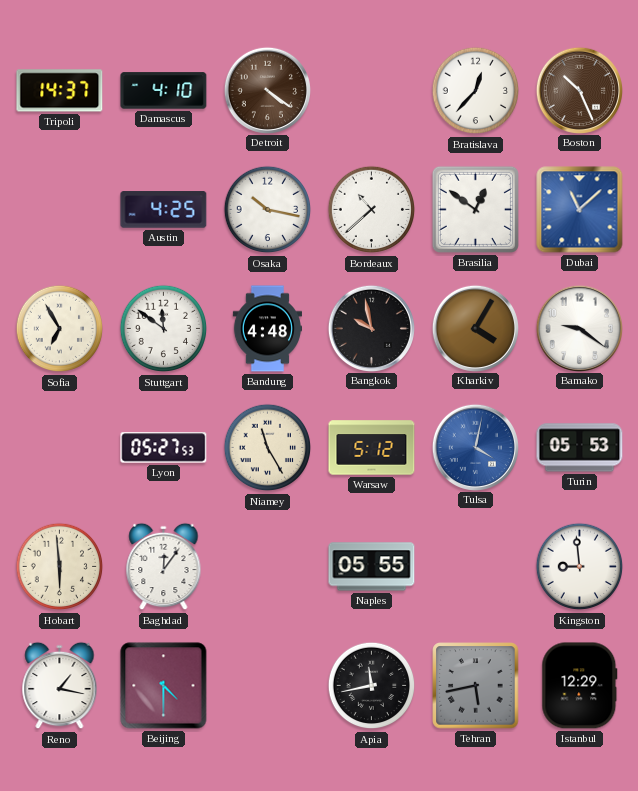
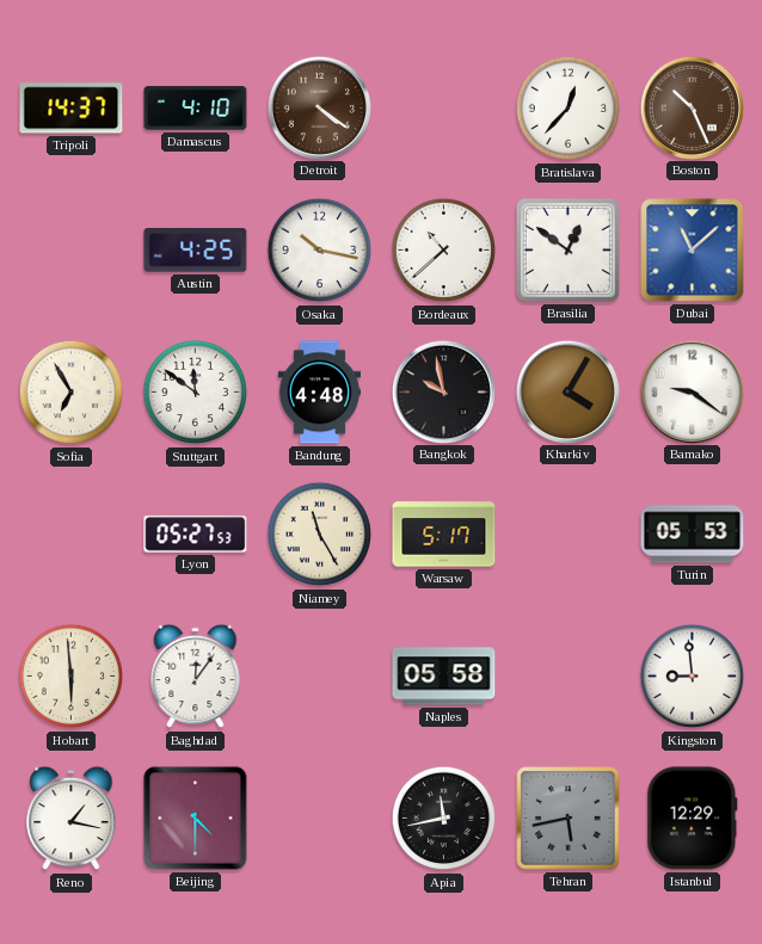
Warsaw: 5:12 -> 5:17
Tulsa: 4:02 -> none
Naples: 05:55 -> 05:58
